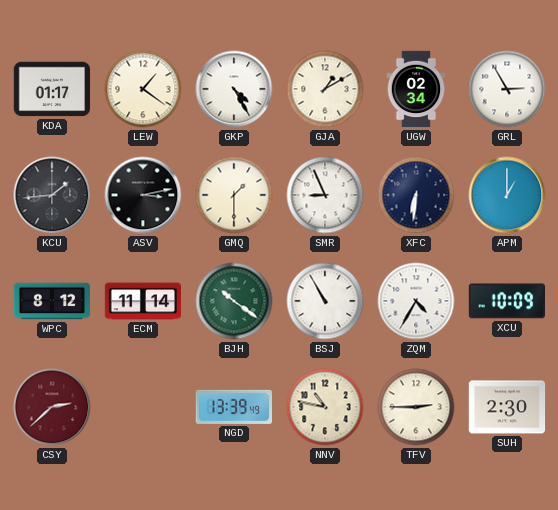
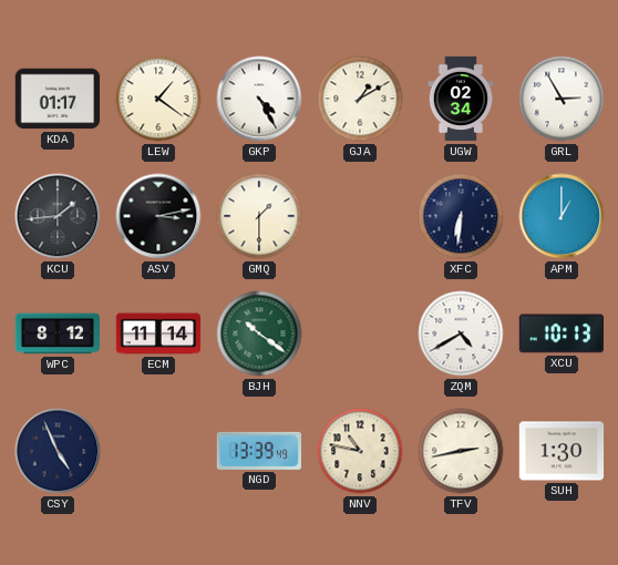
SMR: 8:56 -> none
BSJ: 10:55 -> none
ZQM: 4:35 -> 4:40
XCU: 10:09 -> 10:13
CSY: 2:38 -> 4:56
CSY dial: burgundy -> navy
TFV: 2:45 -> 2:43
SUH: 2:30 -> 1:30
